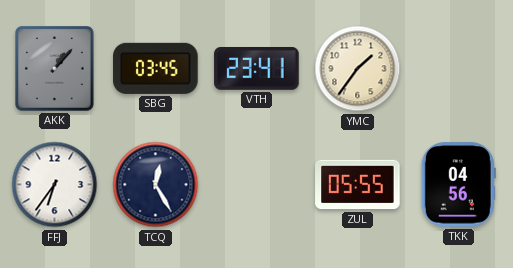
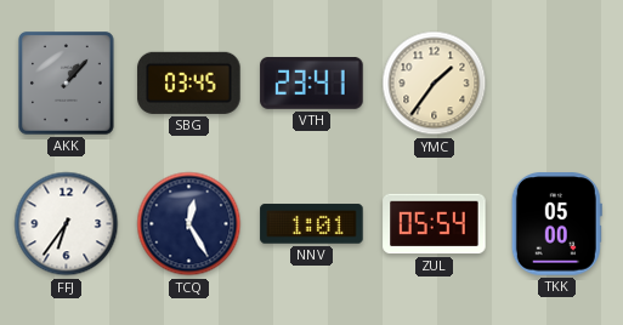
NNV: none -> 1:01
ZUL: 05:55 -> 05:54
TKK: 04:56 -> 05:00
